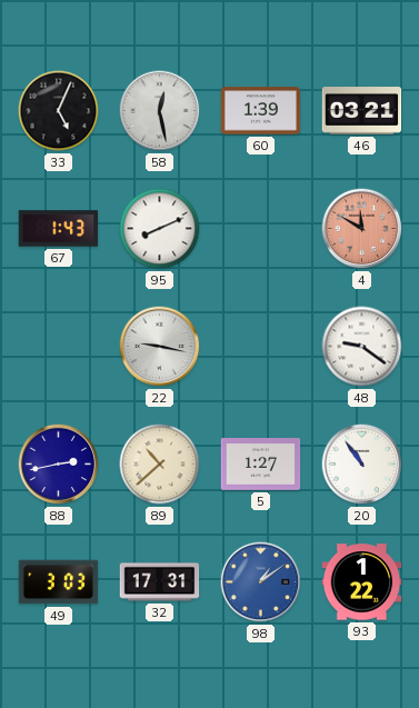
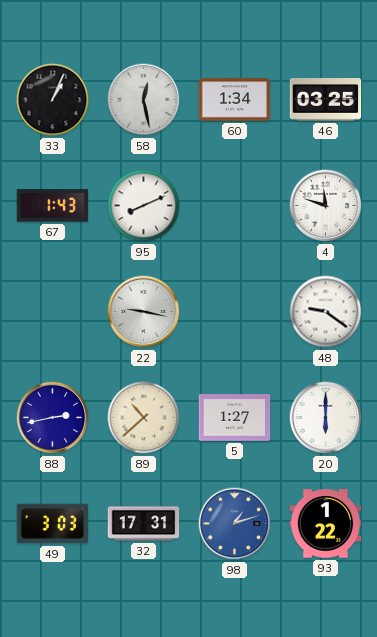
33: 5:04 -> 1:04
60: 1:39 -> 1:34
46: 03:21 -> 03:25
4: 11:50 -> 11:48
4 dial: salmon -> white
20: 10:54 -> 6:00
98: 1:09 -> 1:12
